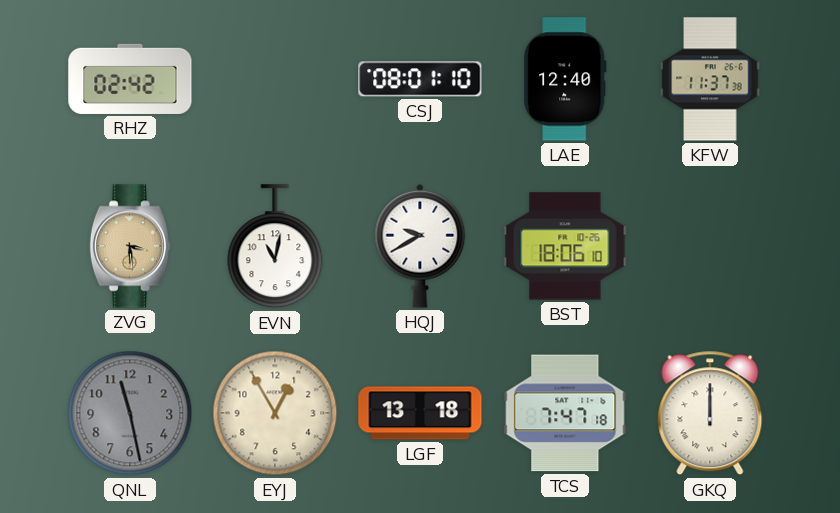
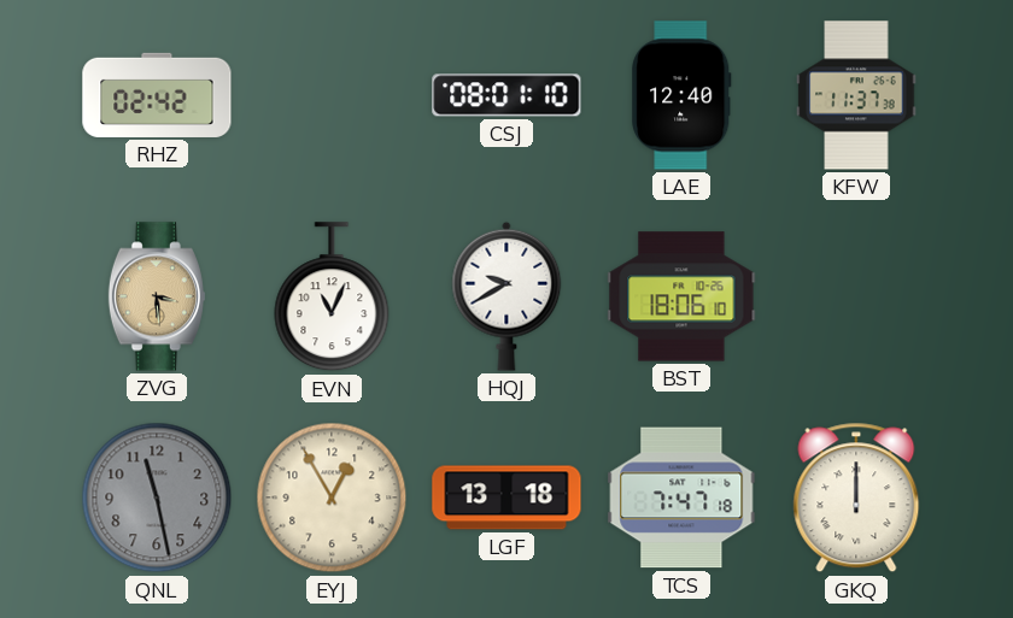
EVN: 11:02 -> 11:04
